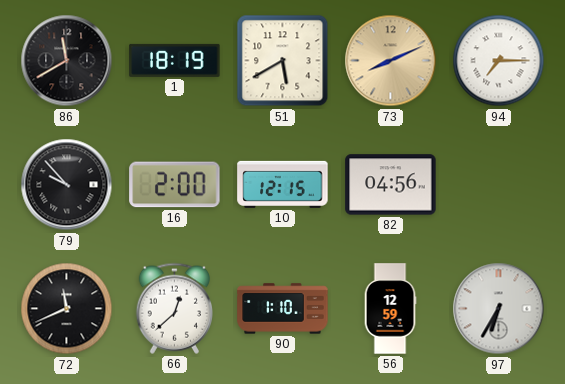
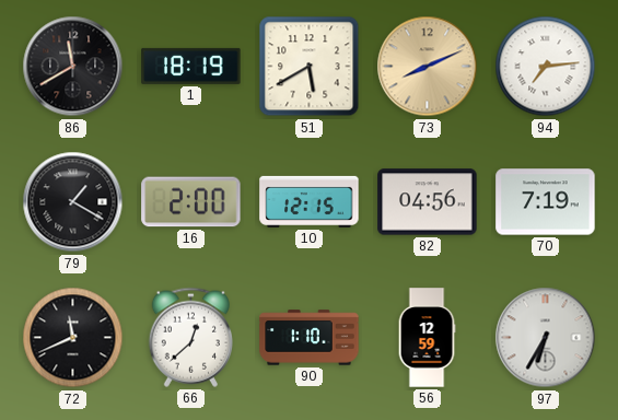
94: 7:15 -> 7:14
79: 9:53 -> 1:20
70: none -> 7:19
